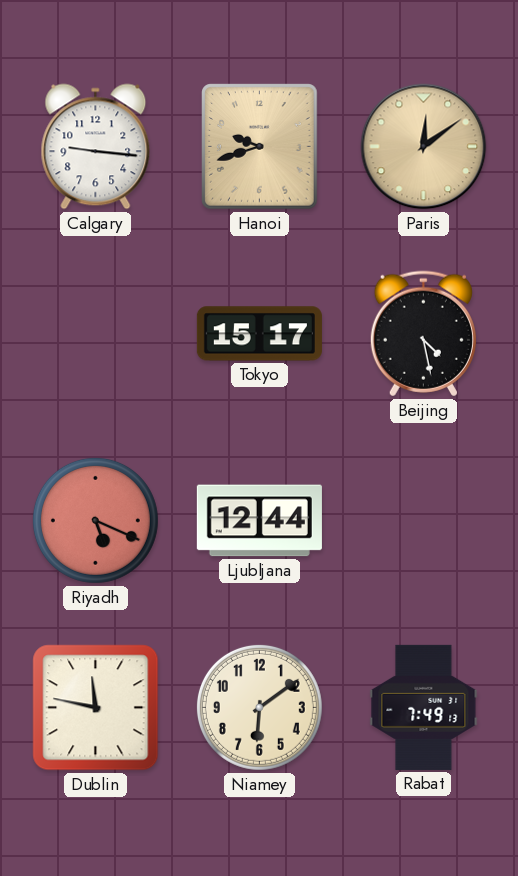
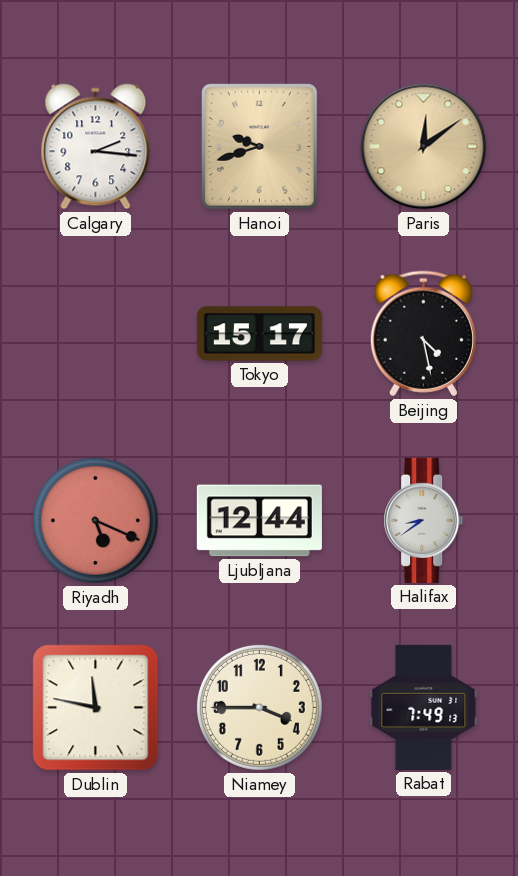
Calgary: 9:16 -> 2:16
Halifax: none -> 8:39
Niamey: 6:09 -> 3:45
